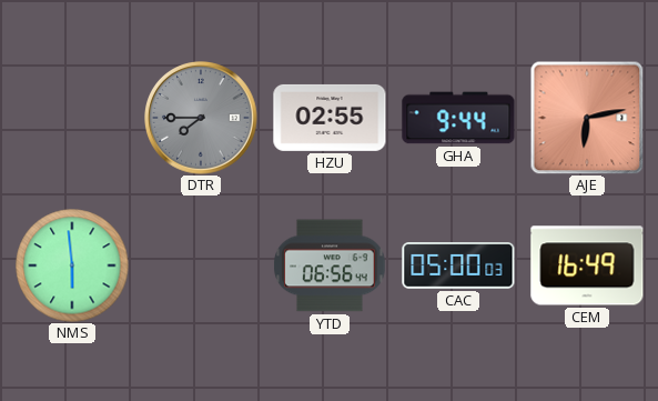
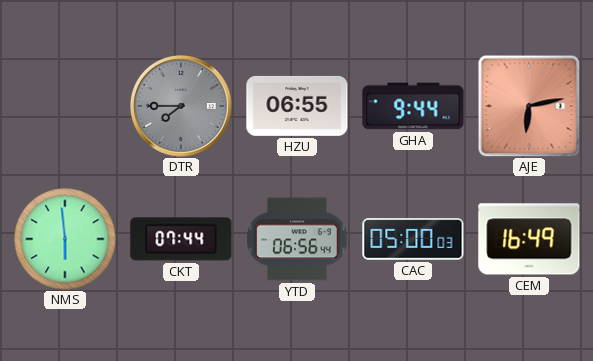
HZU: 02:55 -> 06:55
CKT: none -> 07:44
